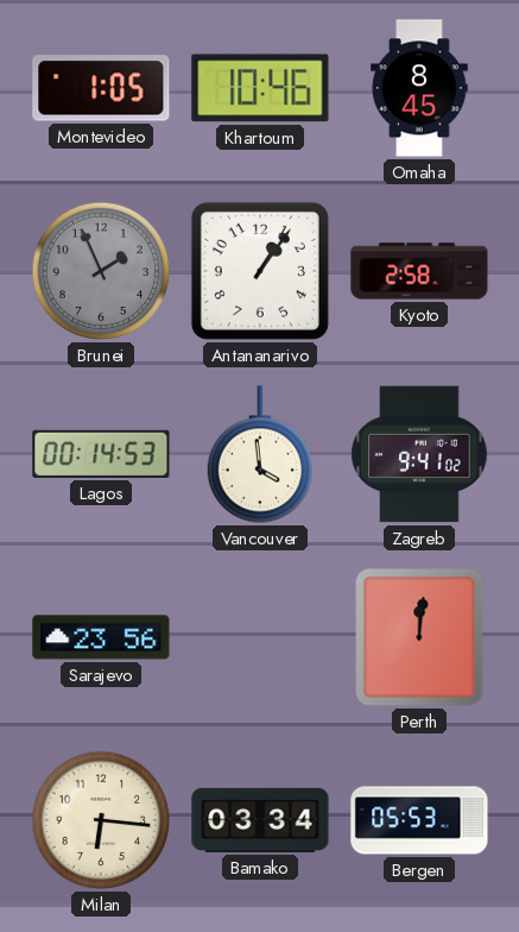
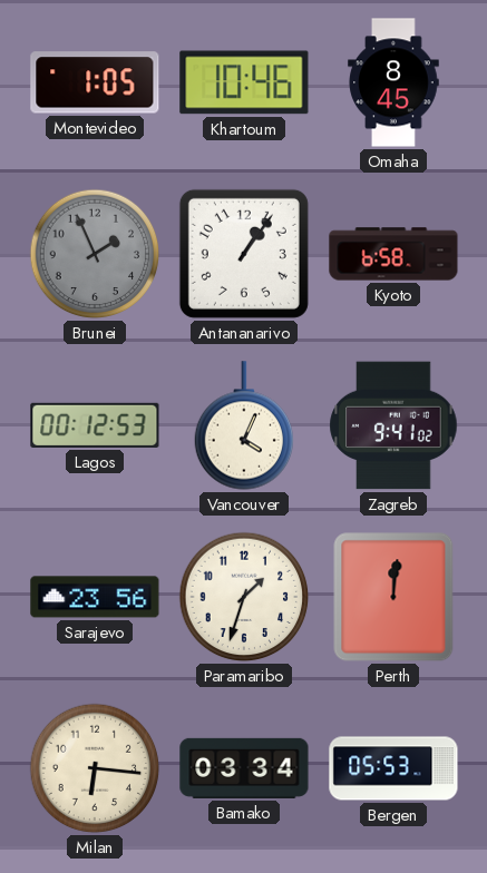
Kyoto: 2:58 -> 6:58
Lagos: 00:14 -> 00:12
Vancouver: 3:59 -> 4:04
Paramaribo: none -> 1:33
